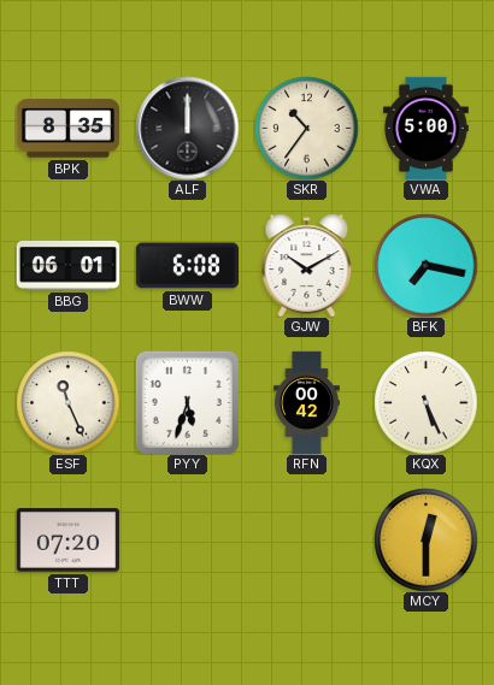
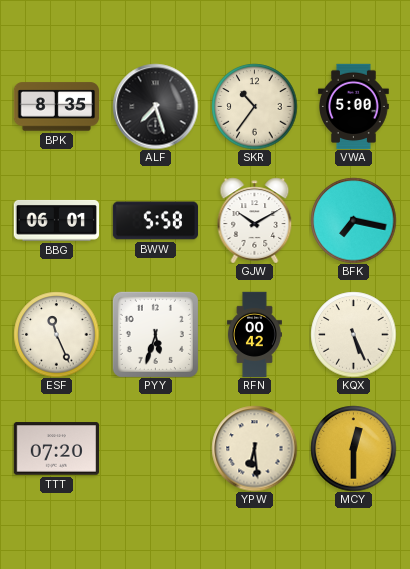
ALF: 12:00 -> 7:27
BWW: 6:08 -> 5:58
YPW: none -> 6:29
